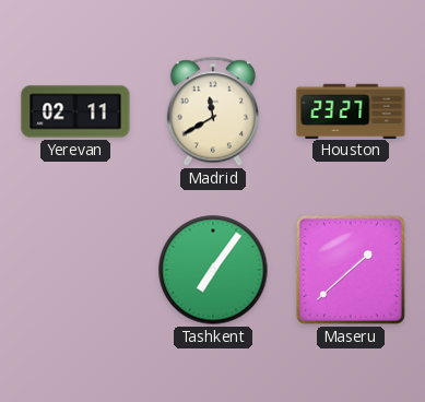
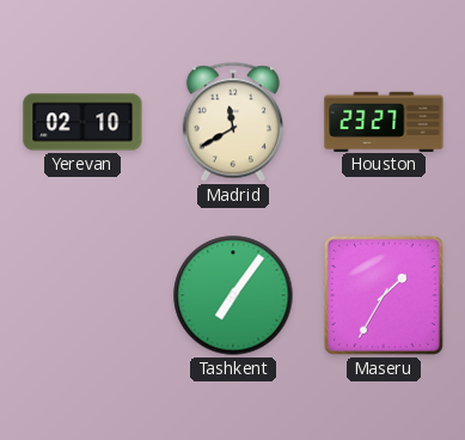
Yerevan: 02:11 -> 02:10
Maseru: 1:38 -> 1:35
